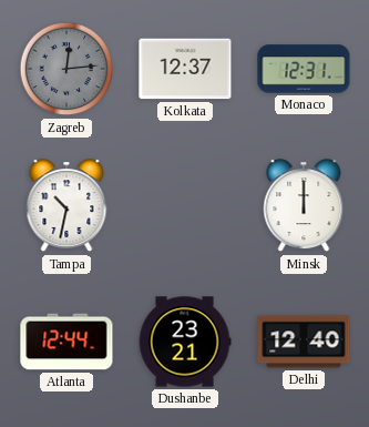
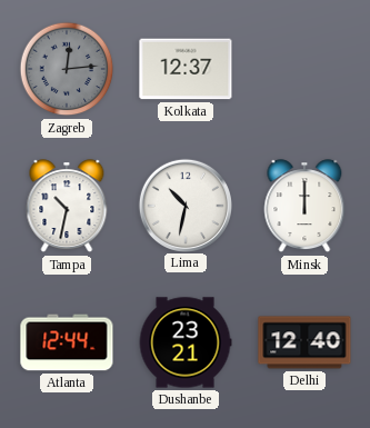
Monaco: 12:31 -> none
Lima: none -> 10:32
